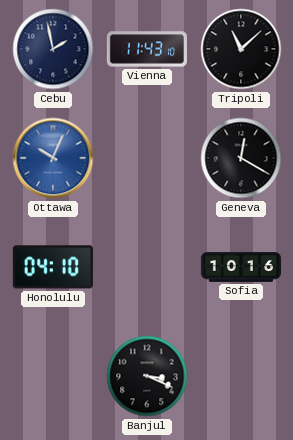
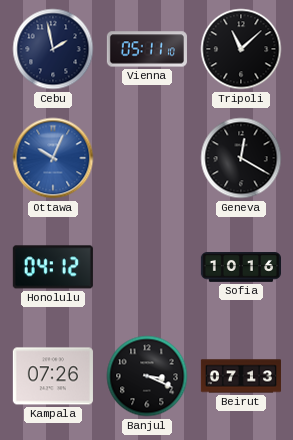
Vienna: 11:43 -> 05:11
Honolulu: 04:10 -> 04:12
Kampala: none -> 07:26
Beirut: none -> 07:13
